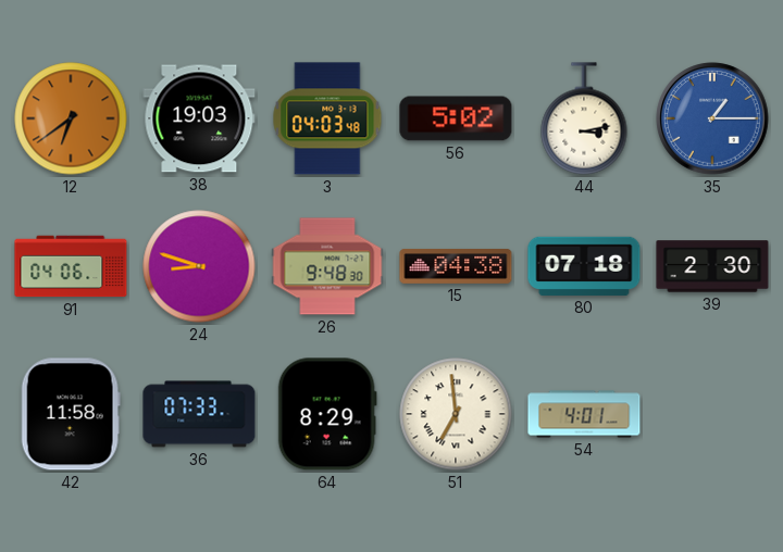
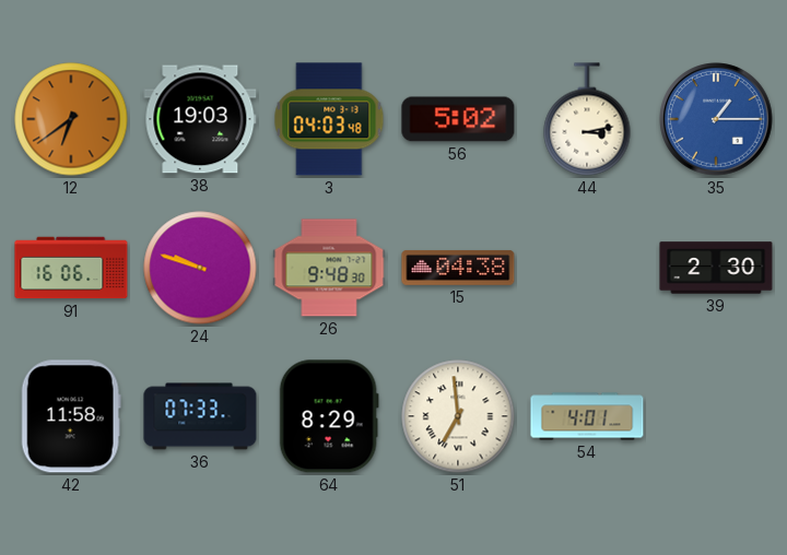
91: 04:06 -> 16:06
24: 8:48 -> 9:48
80: 07:18 -> none
